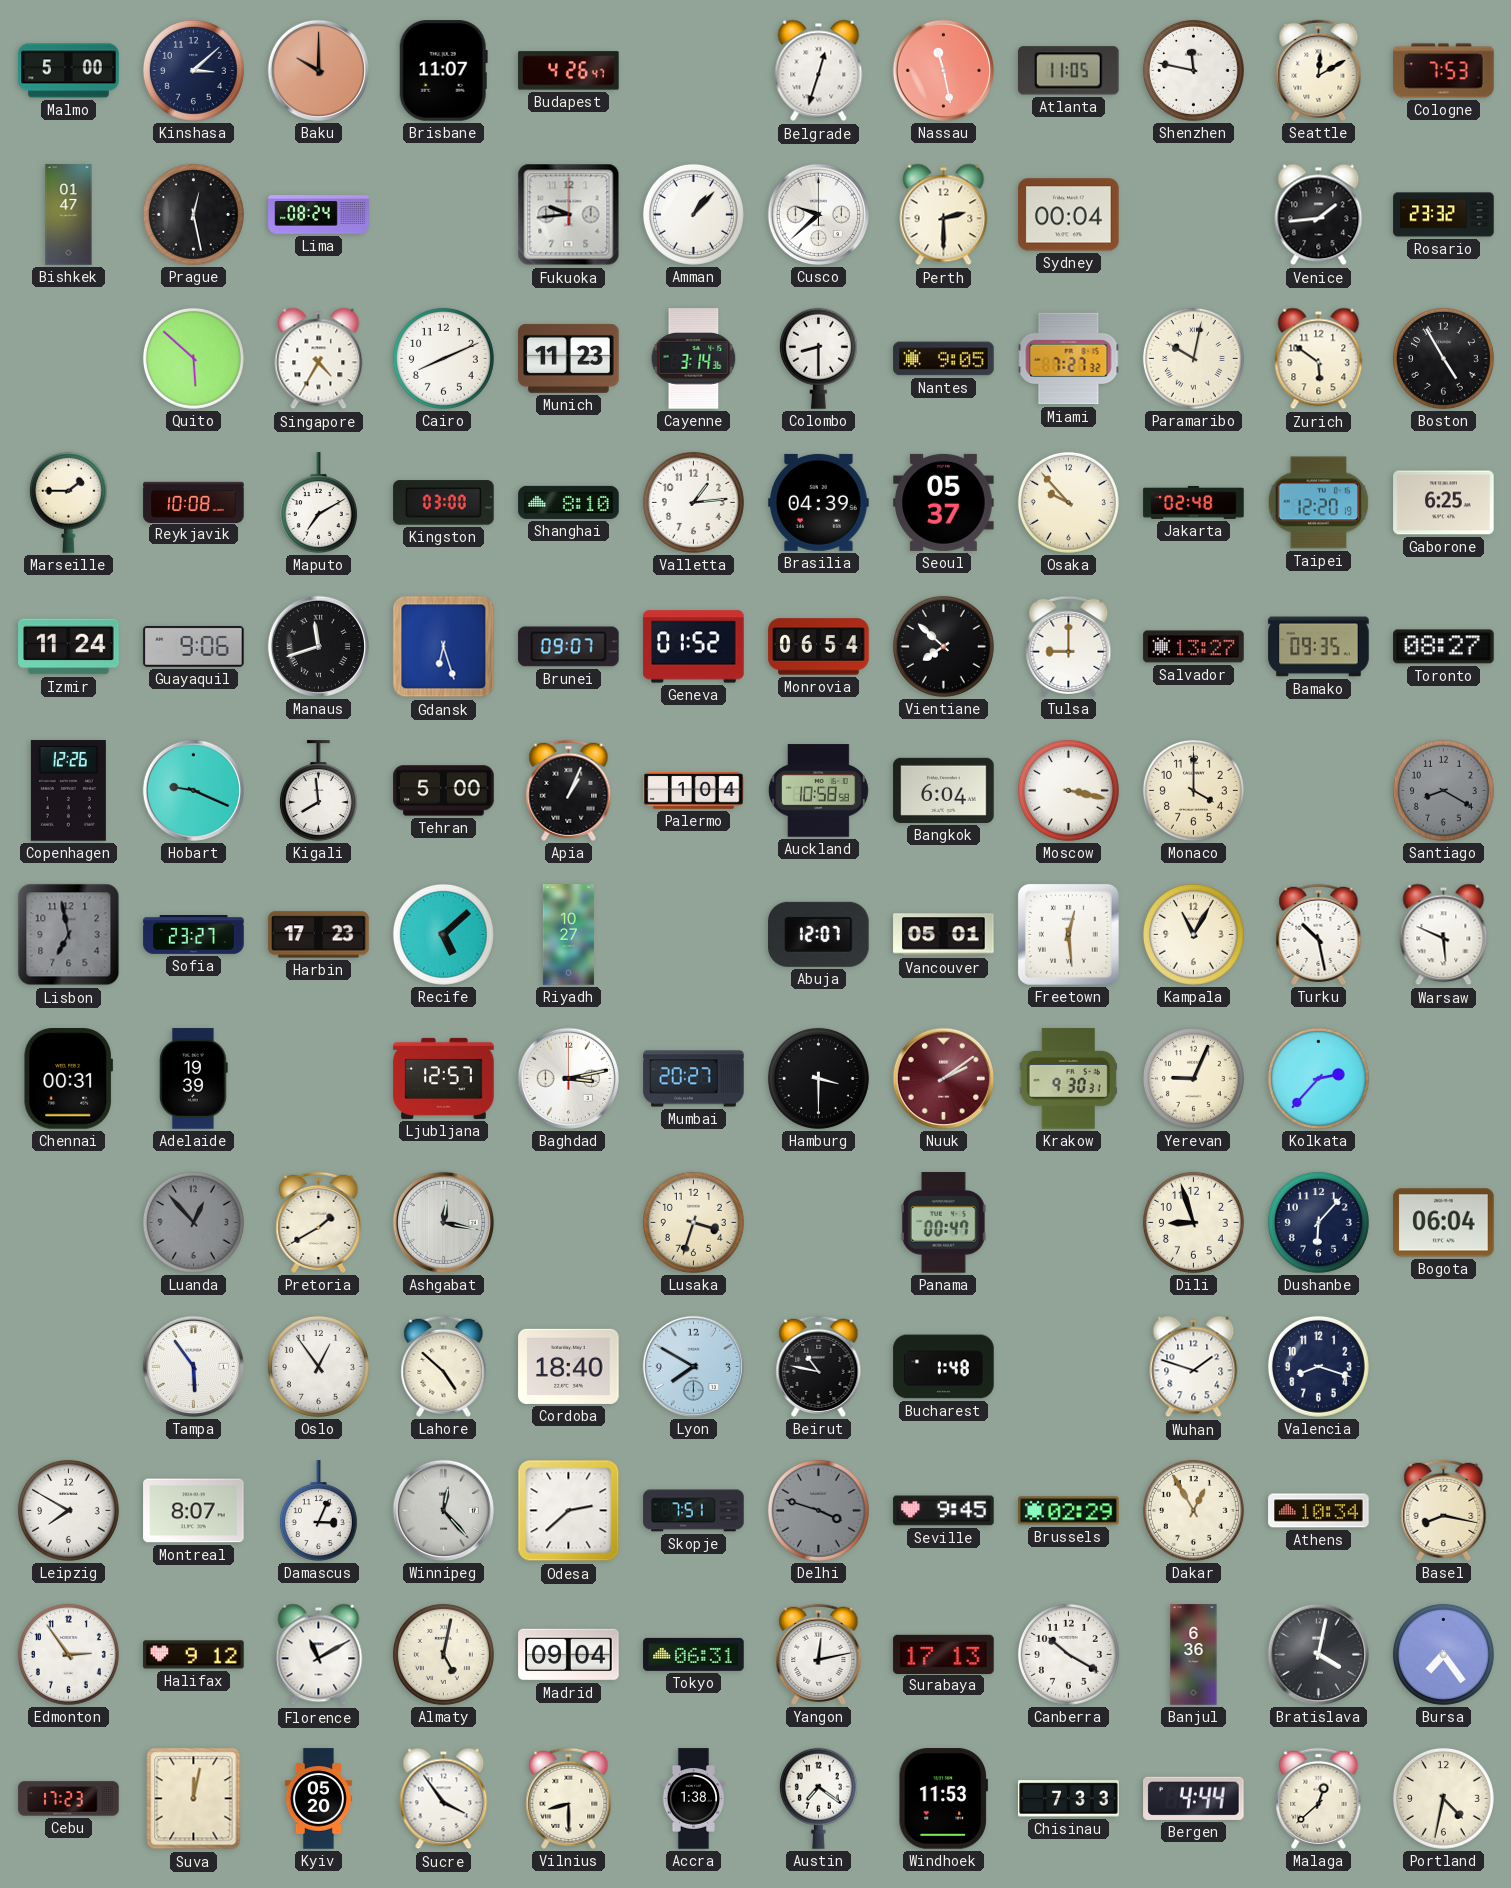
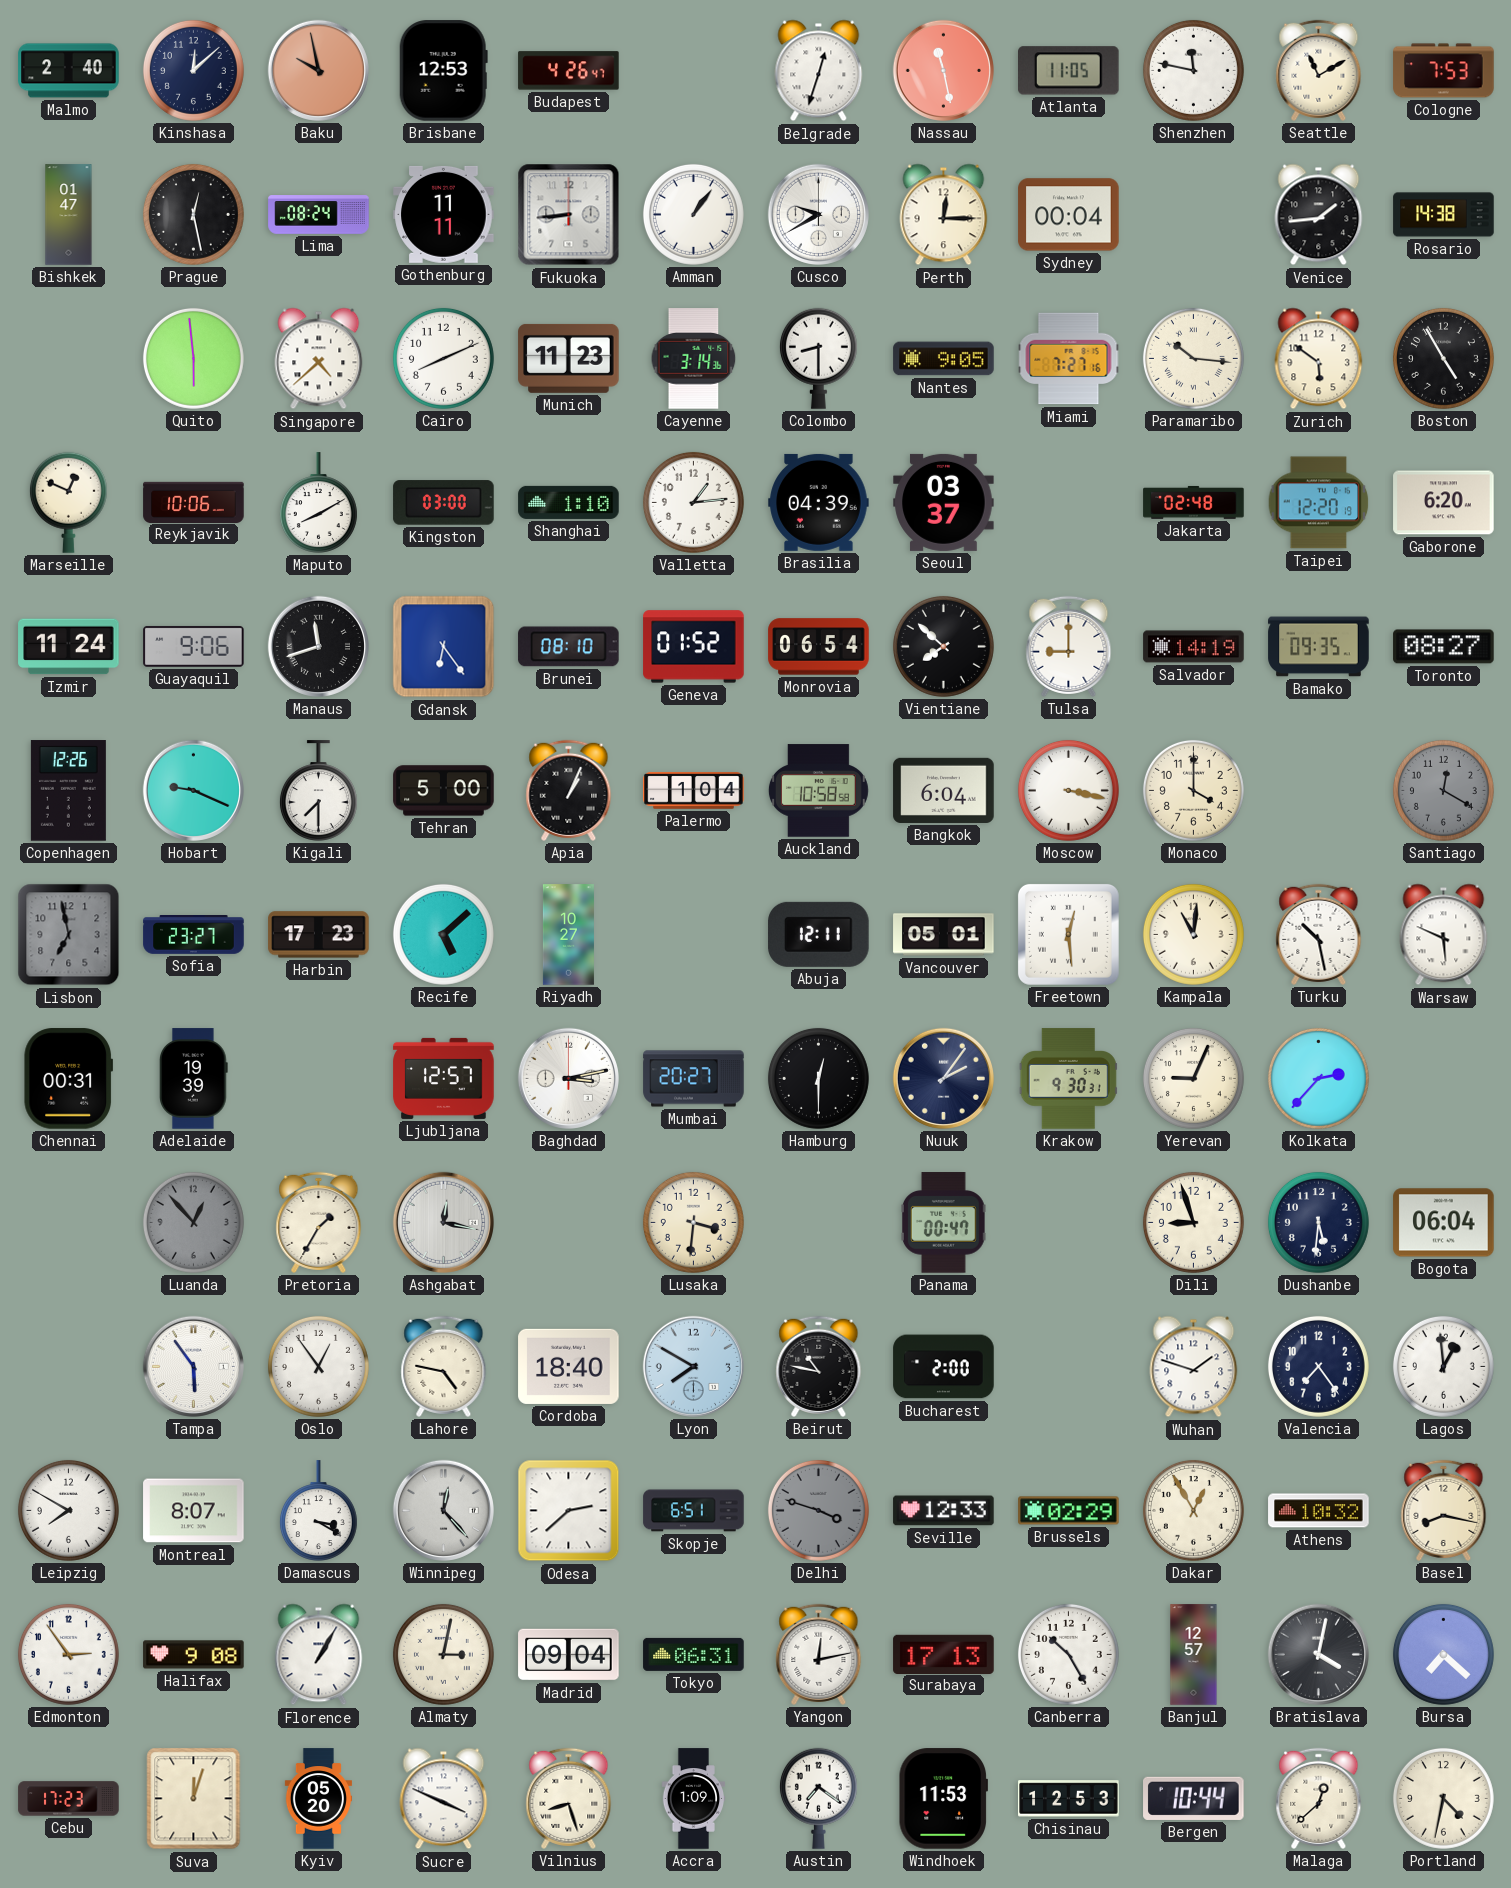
Malmo: 5:00 -> 2:40
Kinshasa: 3:08 -> 12:08
Baku: 10:00 -> 9:58
Brisbane: 11:07 -> 12:53
Seattle: 12:10 -> 11:10
Gothenburg: none -> 11:11
Fukuoka: 9:44 -> 8:44
Amman: 1:07 -> 1:06
Cusco: 9:38 -> 9:40
Perth: 2:30 -> 12:15
Rosario: 23:32 -> 14:38
Quito: 5:52 -> 5:59
Singapore: 4:35 -> 4:38
Miami: 7:27:32 -> 7:27:16
Paramaribo: 10:02 -> 10:16
Marseille: 1:45 -> 12:49
Reykjavik: 10:08 -> 10:06
Maputo: 7:10 -> 8:10
Shanghai: 8:10 -> 1:10
Seoul: 05:37 -> 03:37
Osaka: 9:53 -> none
Gaborone: 6:25 -> 6:20
Gdansk: 6:27 -> 6:24
Brunei: 09:07 -> 08:10
Salvador: 13:27 -> 14:19
Kigali: 7:59 -> 7:30
Santiago: 8:20 -> 12:20
Abuja: 12:07 -> 12:11
Kampala: 11:05 -> 11:01
Hamburg: 3:30 -> 12:30
Nuuk: 2:09 -> 2:06
Nuuk dial: burgundy -> navy
Pretoria: 1:40 -> 1:35
Lusaka: 3:33 -> 3:31
Dushanbe: 6:07 -> 5:31
Lahore: 4:52 -> 4:47
Bucharest: 1:48 -> 2:00
Valencia: 8:18 -> 7:24
Lagos: none -> 12:59
Damascus: 3:04 -> 3:20
Skopje: 7:51 -> 6:51
Seville: 9:45 -> 12:33
Athens: 10:34 -> 10:32
Halifax: 9:12 -> 9:08
Florence: 11:10 -> 1:05
Almaty: 5:02 -> 3:02
Canberra: 10:20 -> 10:25
Banjul: 6:36 -> 12:57
Bursa: 7:24 -> 7:22
Suva: 12:02 -> 12:03
Sucre: 3:54 -> 3:49
Vilnius: 8:30 -> 8:27
Accra: 1:38 -> 1:09
Chisinau: 7:33 -> 12:53
Bergen: 4:44 -> 10:44
